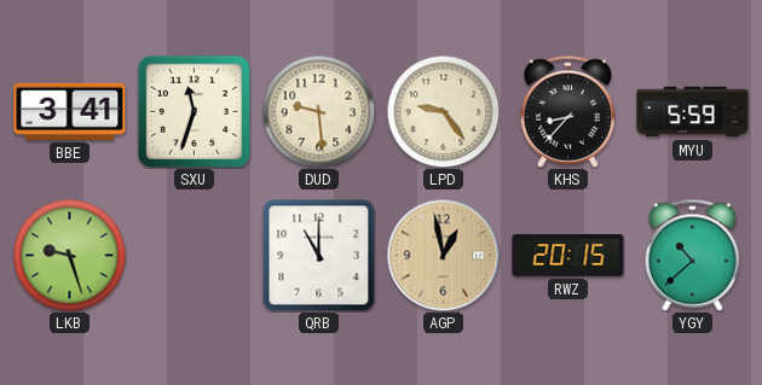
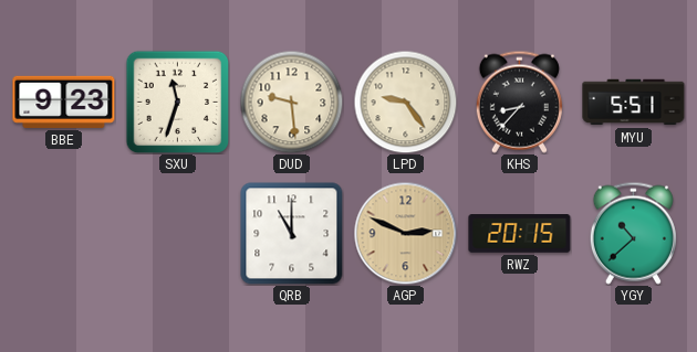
BBE: 3:41 -> 9:23
MYU: 5:59 -> 5:51
LKB: 9:27 -> none
AGP: 12:58 -> 2:49
